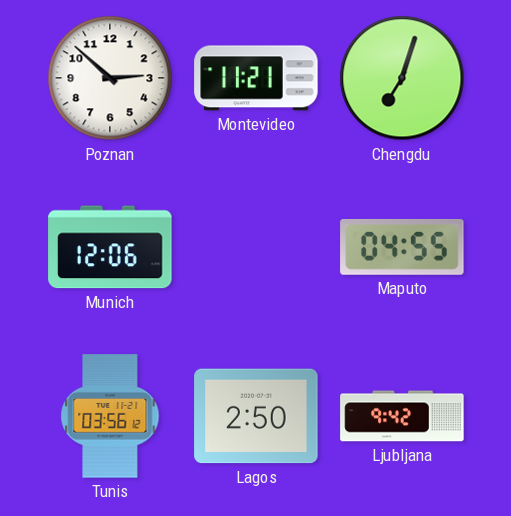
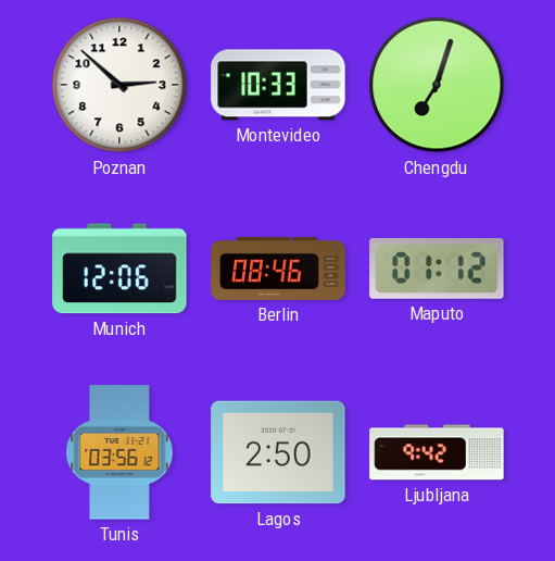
Montevideo: 11:21 -> 10:33
Berlin: none -> 08:46
Maputo: 04:55 -> 01:12
